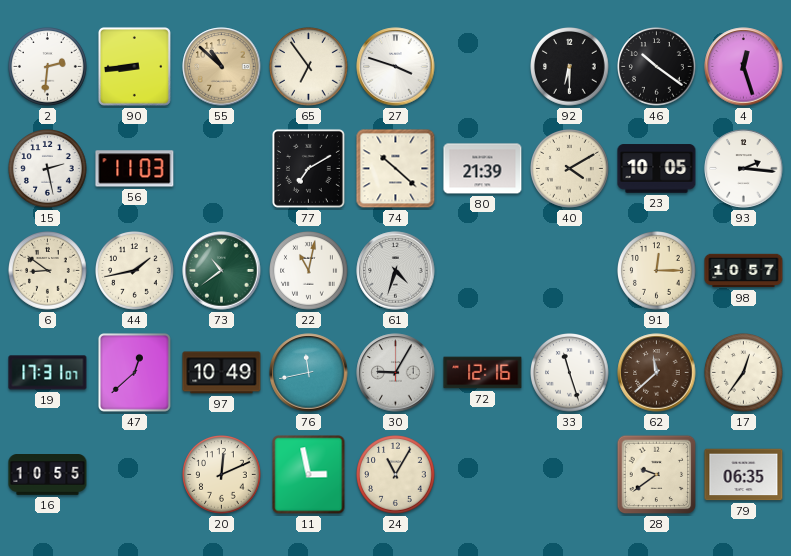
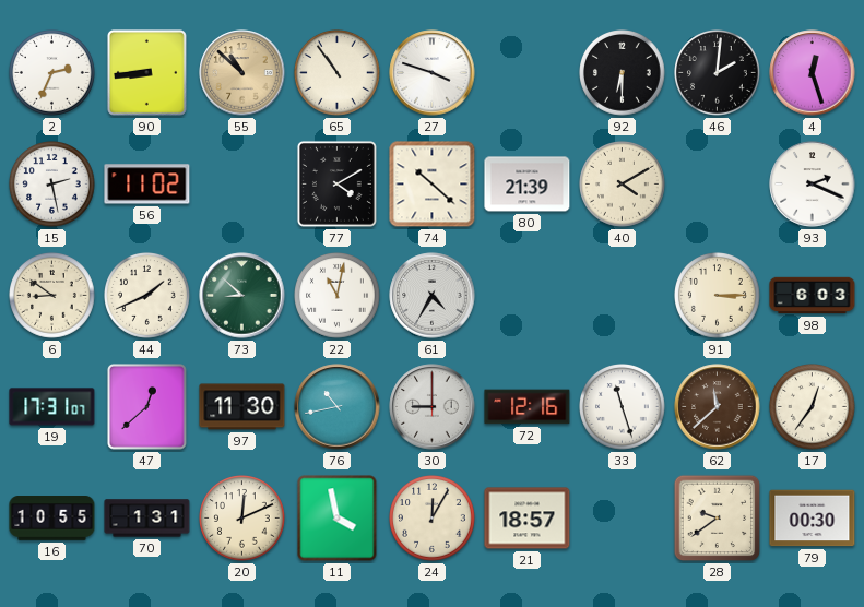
2: 2:31 -> 2:34
65: 6:54 -> 10:54
46: 10:21 -> 2:01
56: 11:03 -> 11:02
77: 7:10 -> 4:10
23: 10:05 -> none
93: 2:16 -> 2:19
44: 1:43 -> 1:41
73: 10:39 -> 8:52
61: 4:33 -> 4:35
91: 12:15 -> 3:15
98: 10:57 -> 6:03
97: 10:49 -> 11:30
76: 11:43 -> 10:43
30: 9:05 -> 9:00
70: none -> 1:31
11: 2:58 -> 3:58
24: 11:05 -> 12:05
21: none -> 18:57
79: 06:35 -> 00:30
